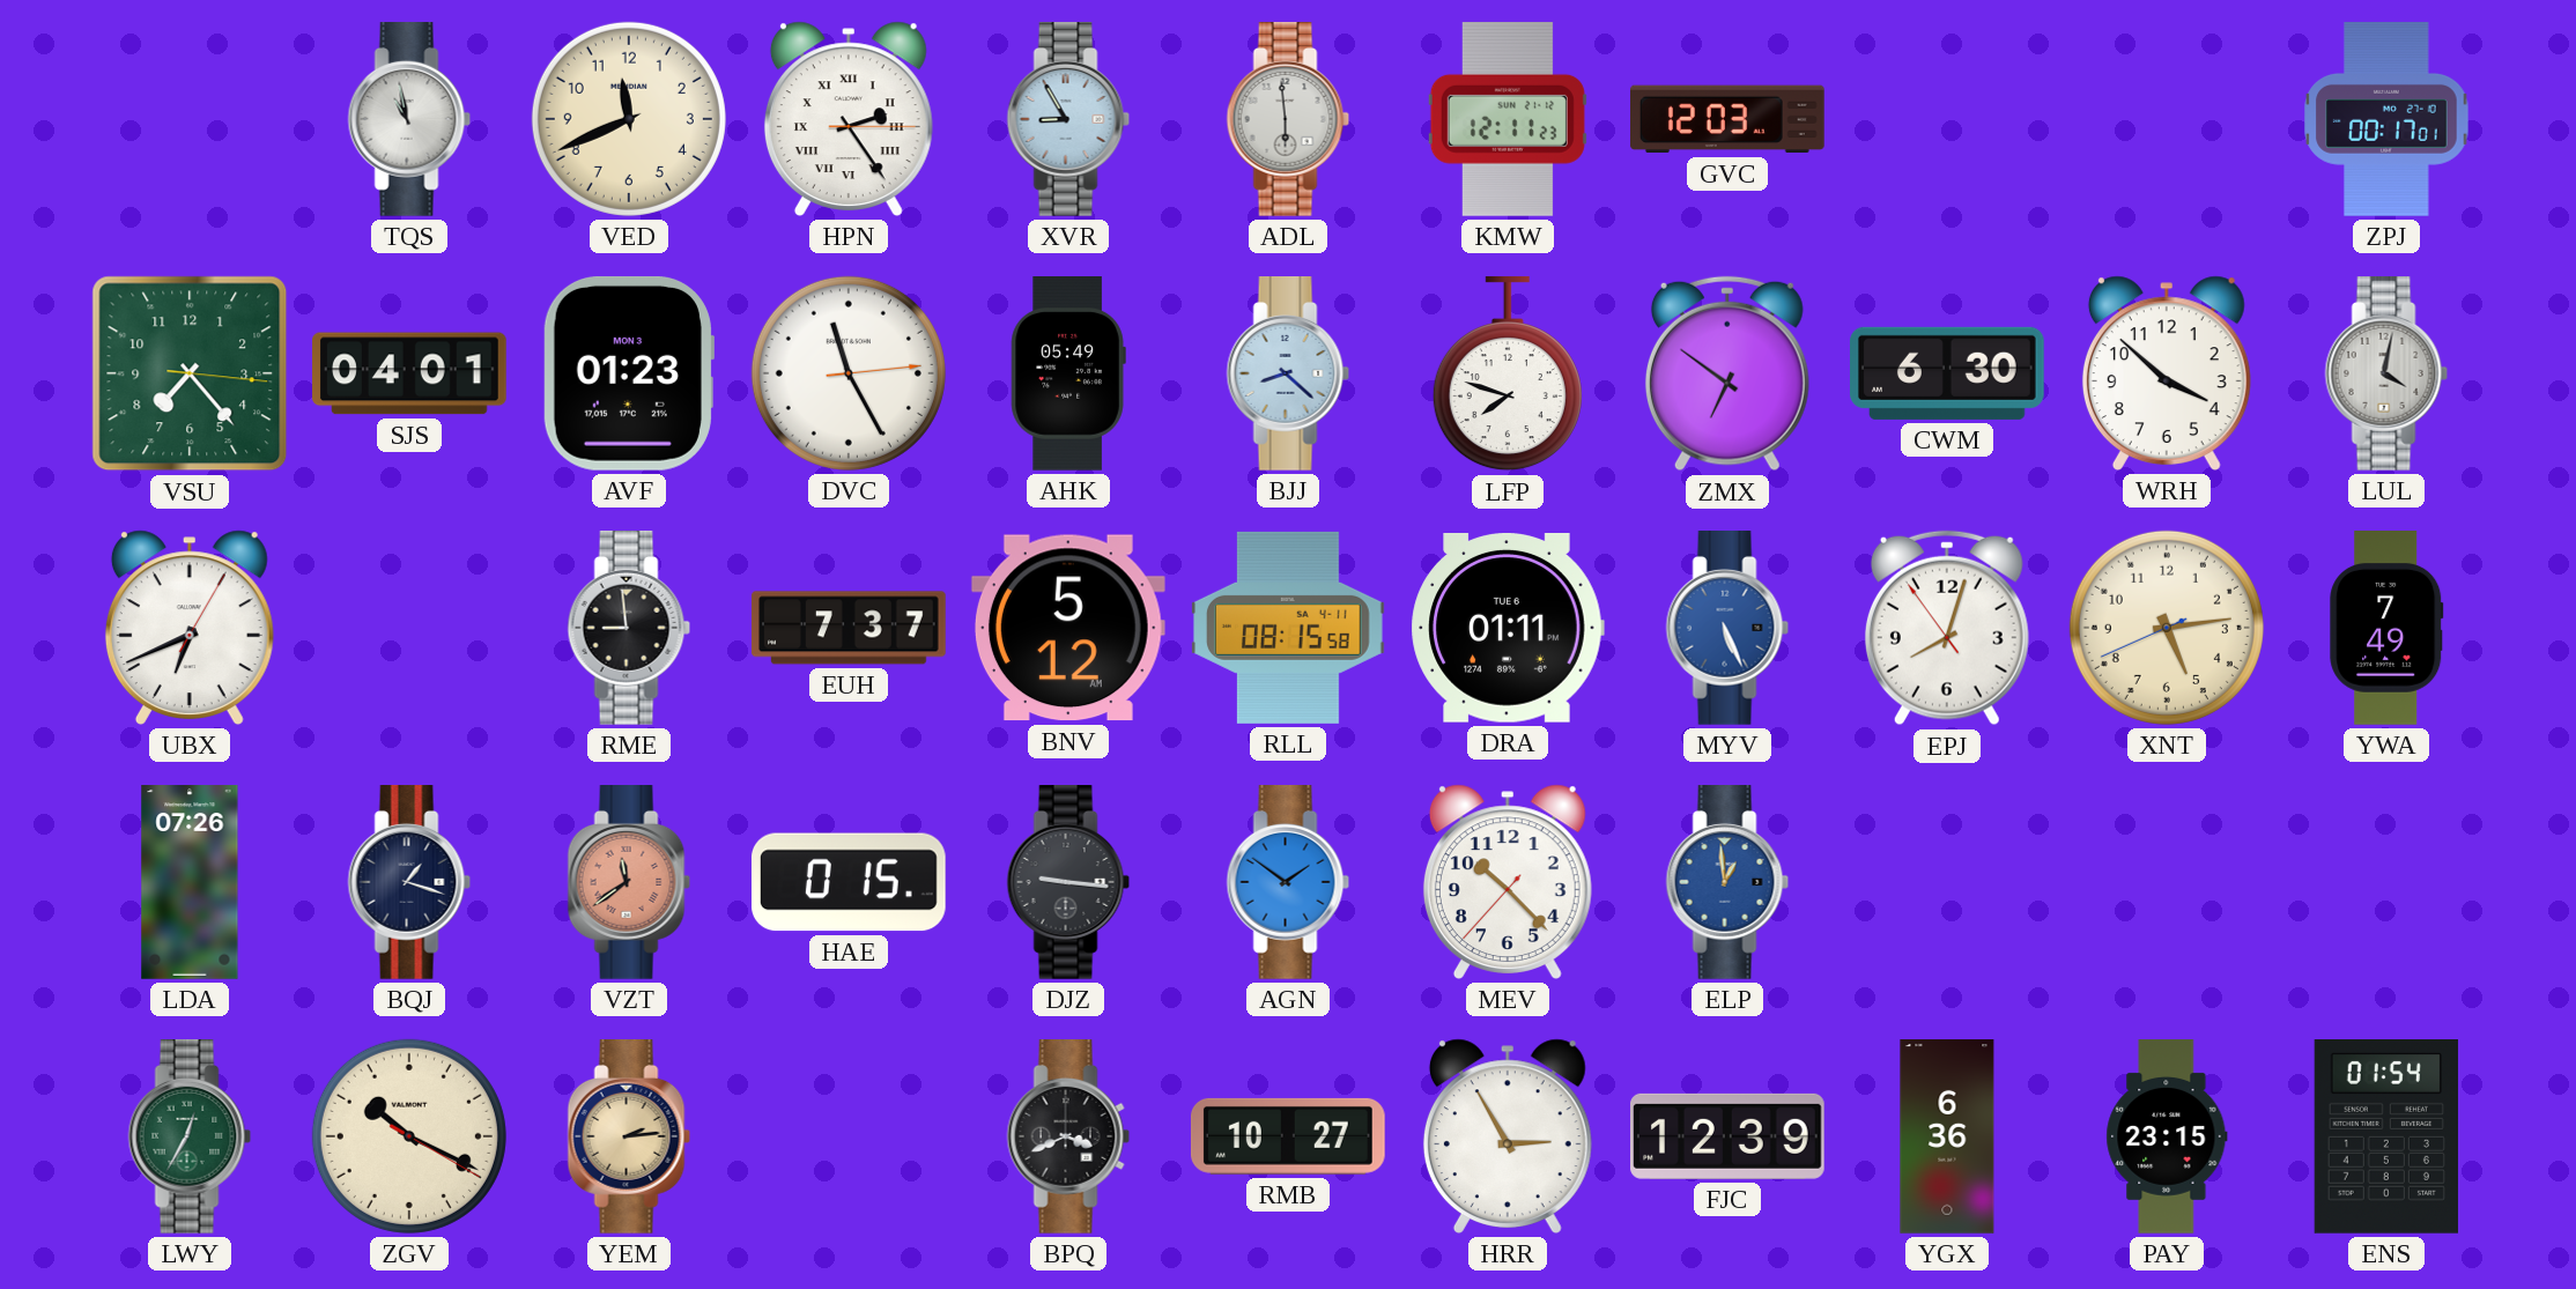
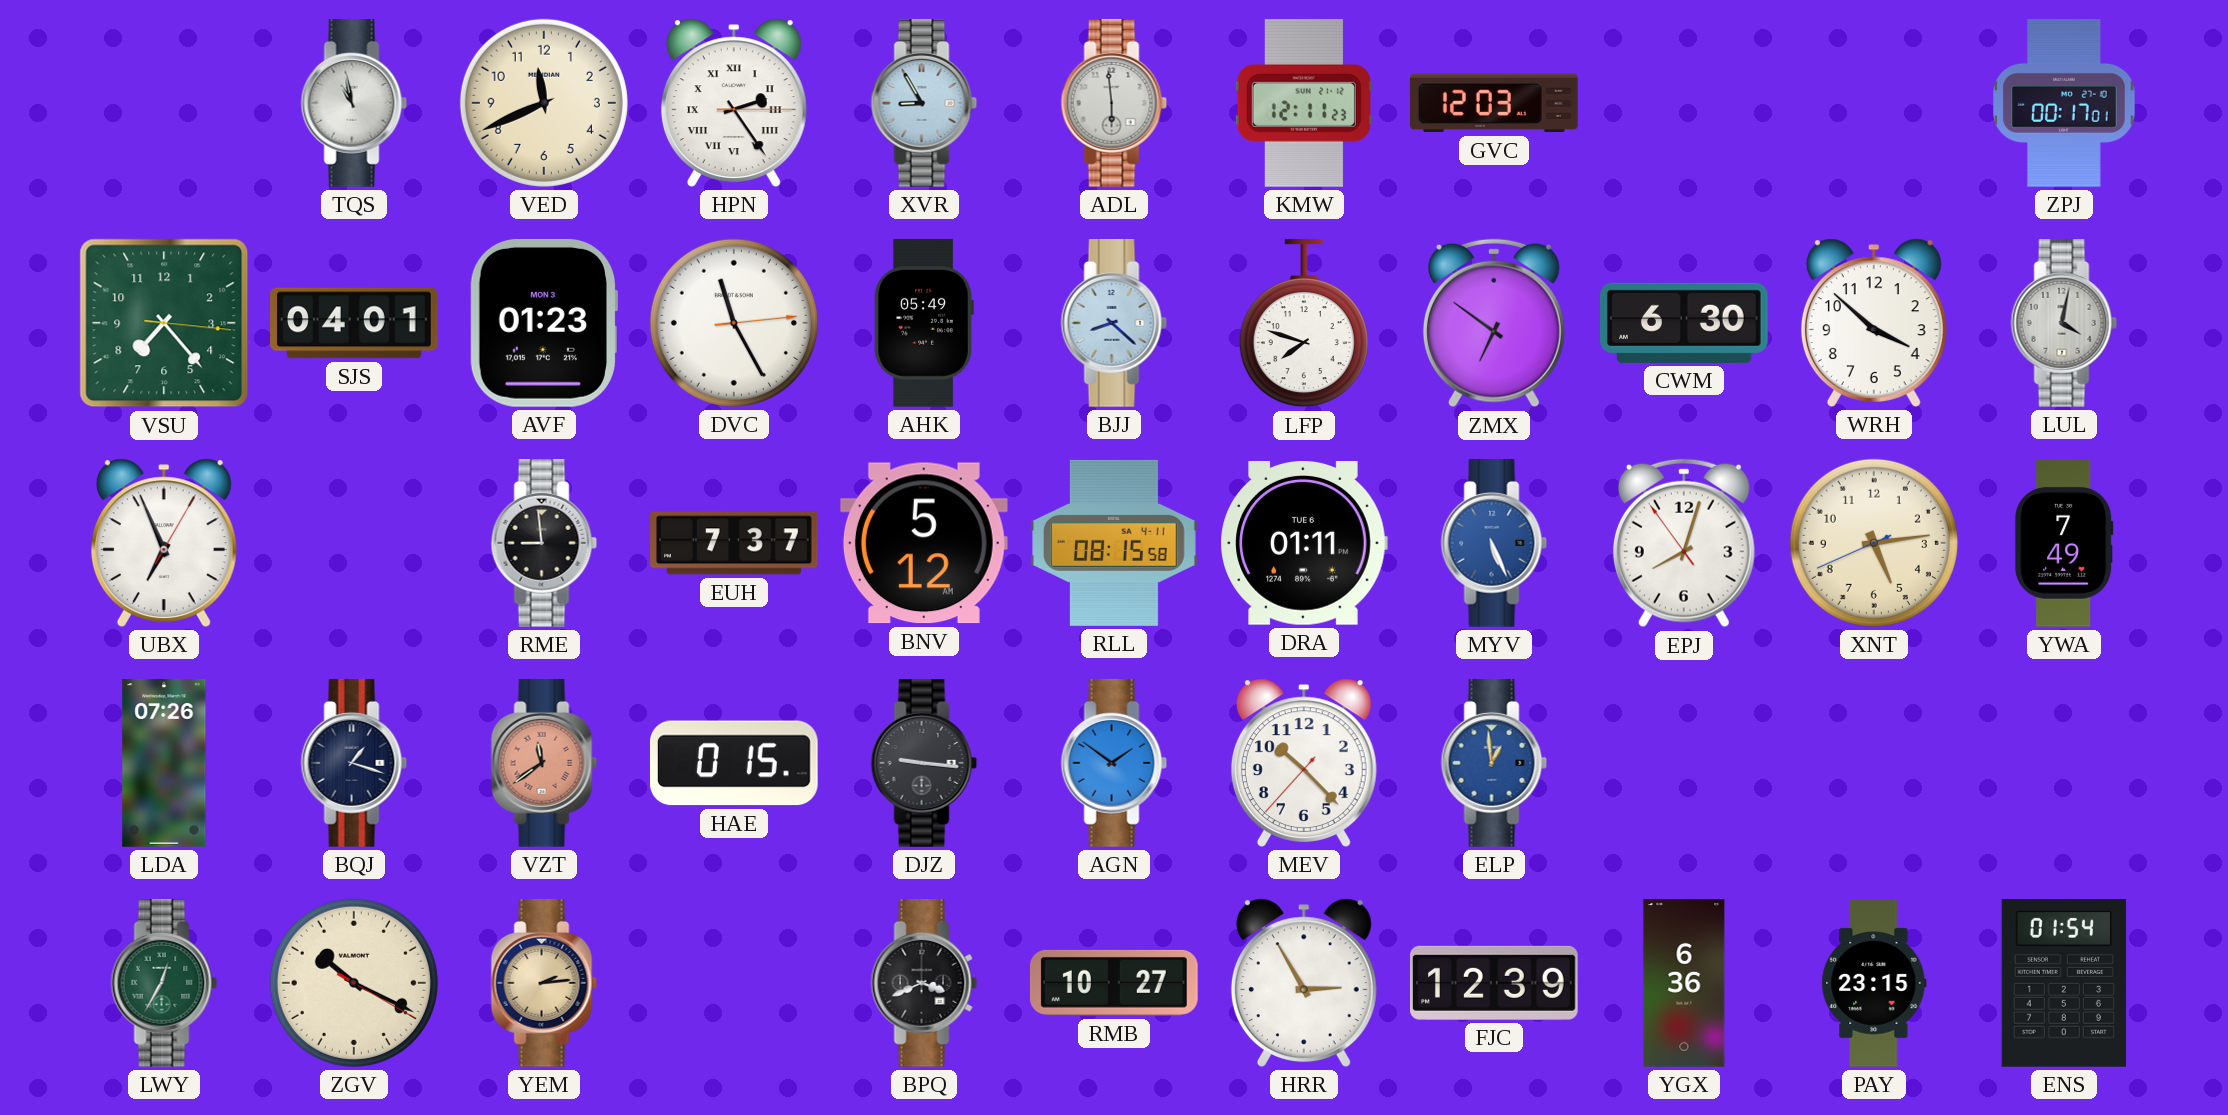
UBX: 6:41 -> 6:56
